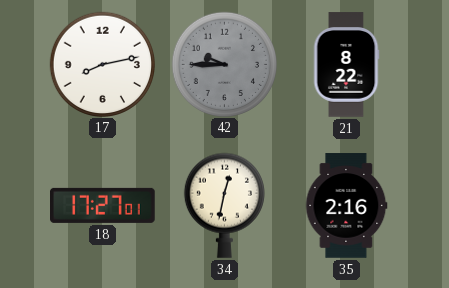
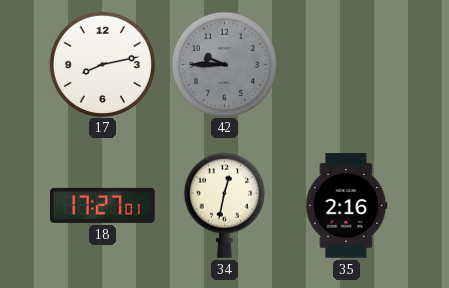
21: 8:22 -> none
